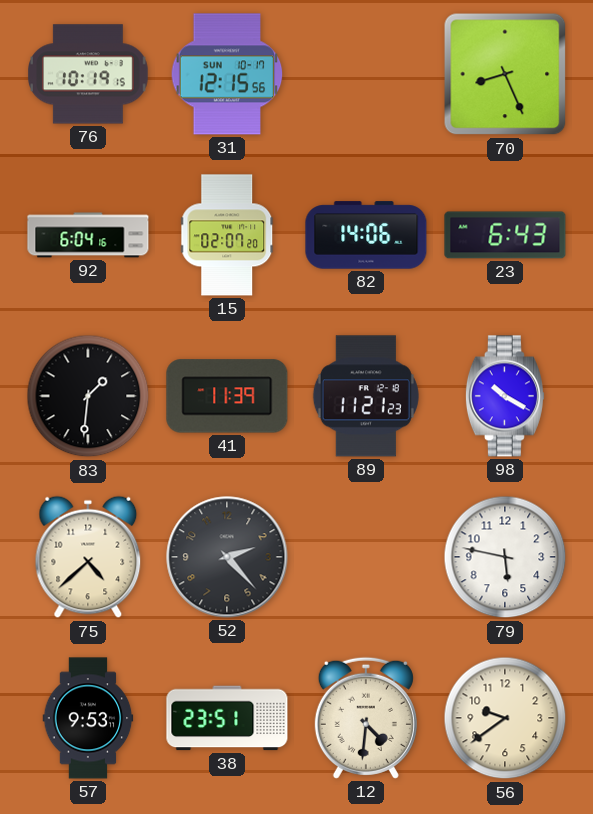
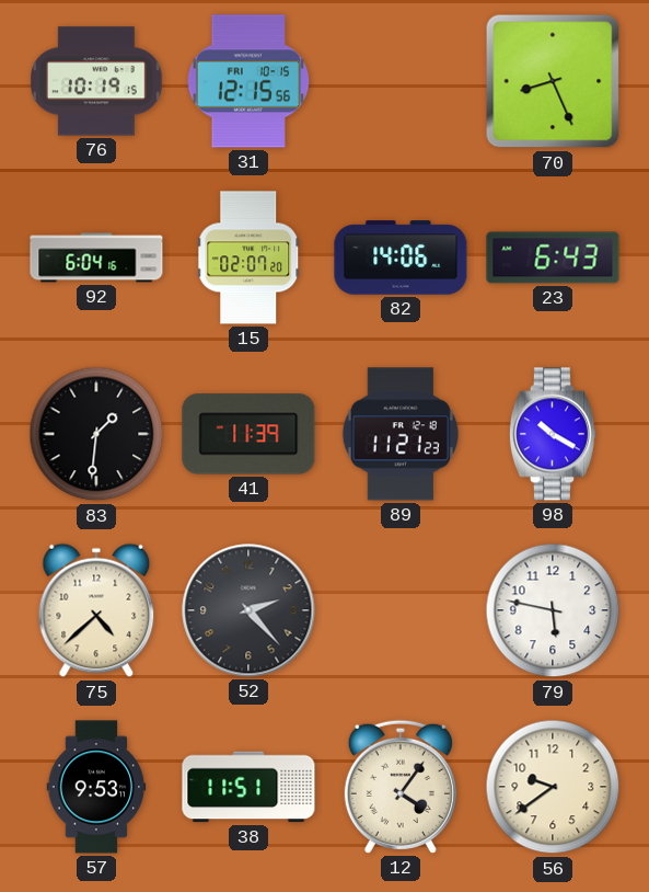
31 date: SUN 10-17 -> FRI 10-15
38: 23:51 -> 11:51
12: 4:31 -> 4:06
